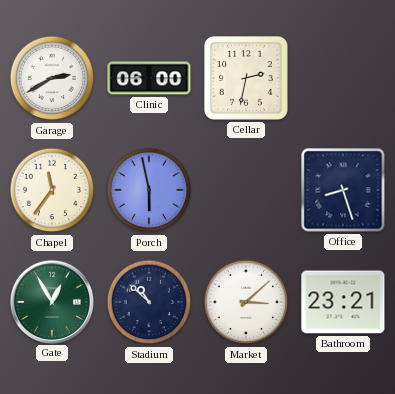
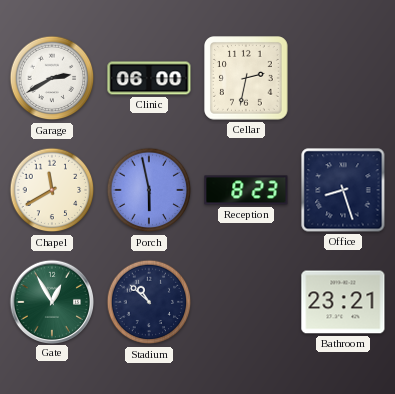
Chapel: 11:36 -> 11:40
Reception: none -> 8:23
Market: 3:08 -> none
